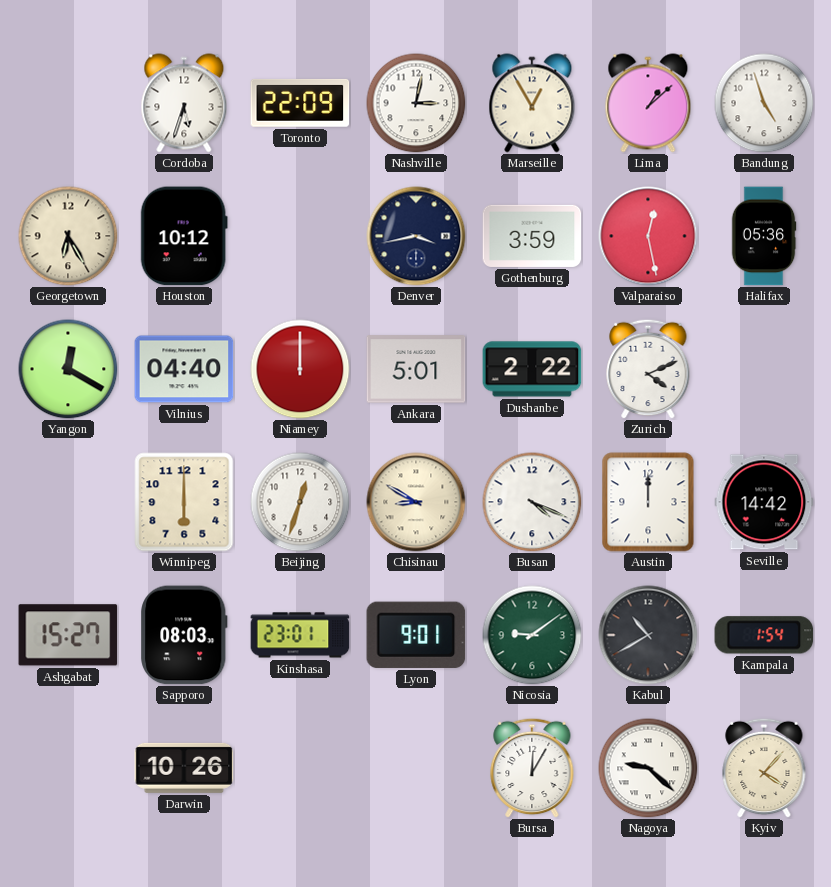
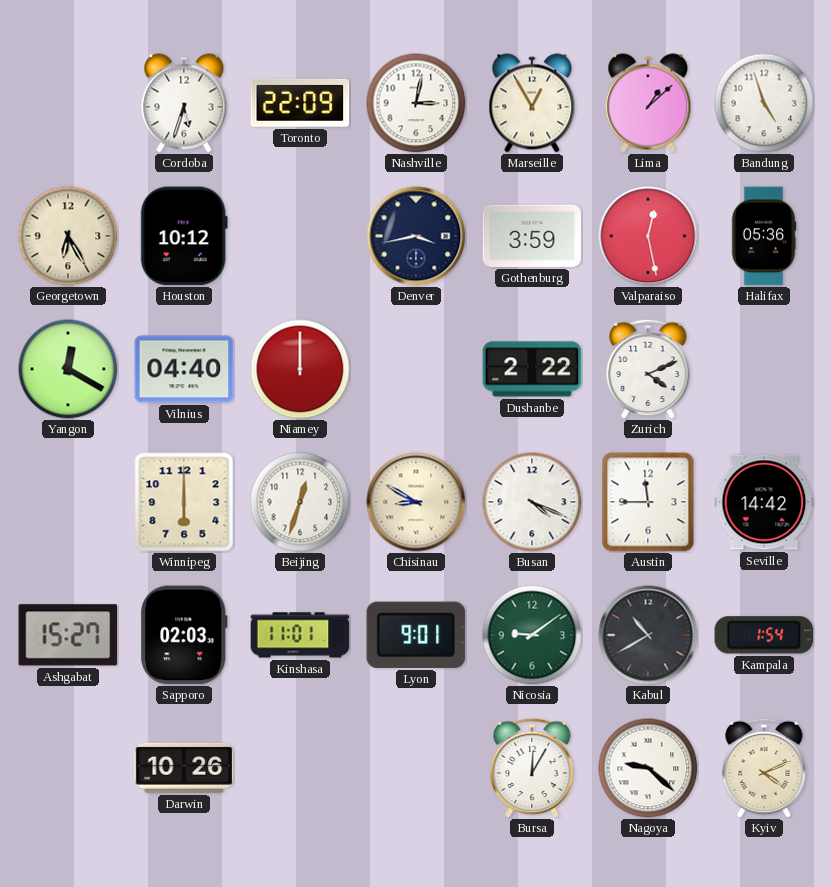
Ankara: 5:01 -> none
Austin: 12:00 -> 11:45
Sapporo: 08:03 -> 02:03
Kinshasa: 23:01 -> 11:01
Kyiv: 4:07 -> 4:11
